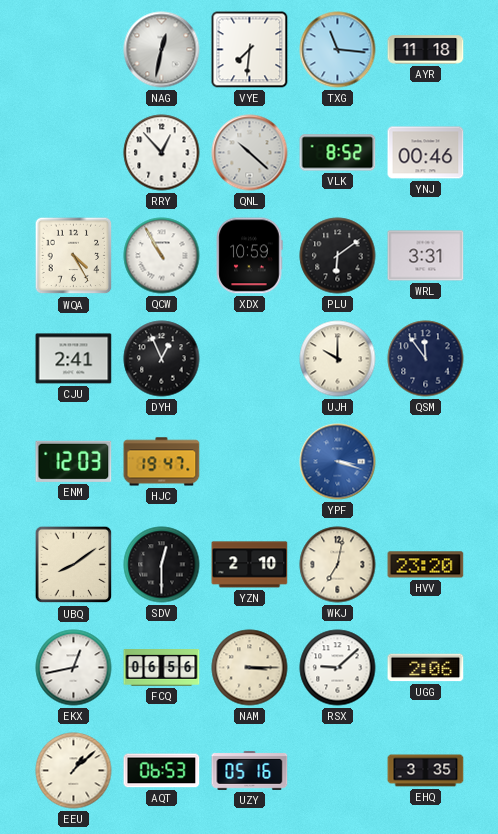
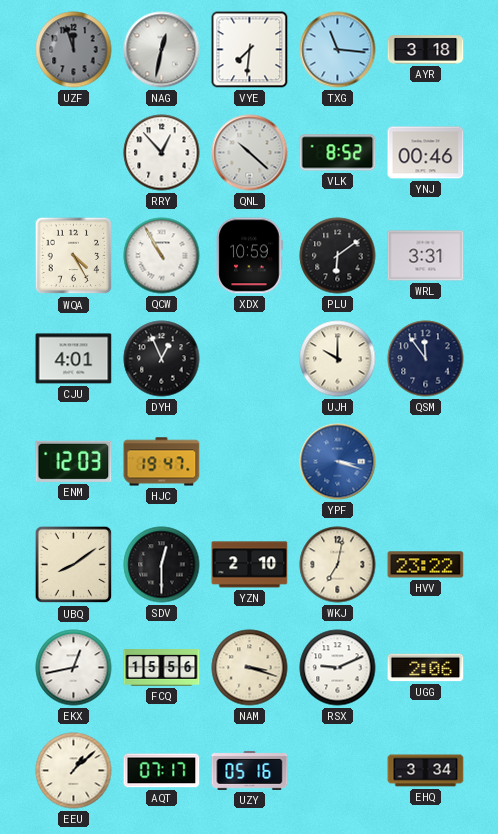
UZF: none -> 11:57
AYR: 11:18 -> 3:18
CJU: 2:41 -> 4:01
HVV: 23:20 -> 23:22
FCQ: 06:56 -> 15:56
NAM: 3:15 -> 3:18
RSX: 9:08 -> 9:11
AQT: 06:53 -> 07:17
EHQ: 3:35 -> 3:34
